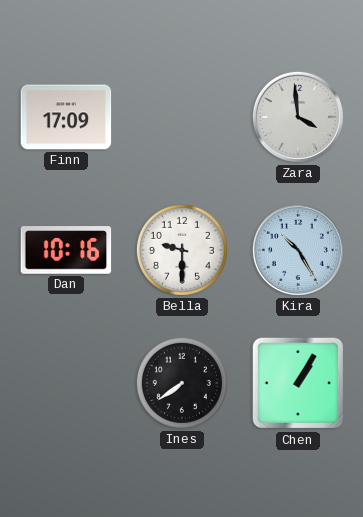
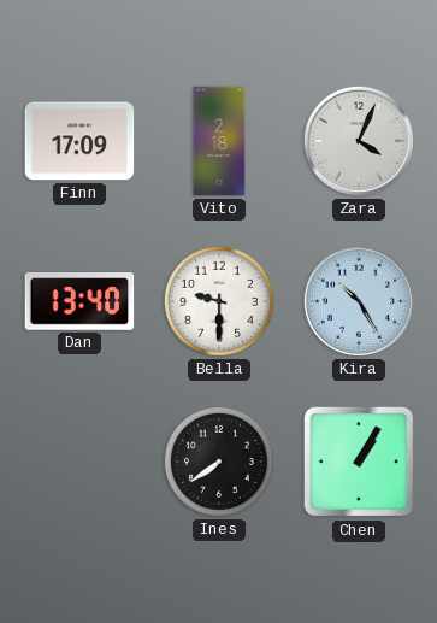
Vito: none -> 2:18
Zara: 3:59 -> 4:04
Dan: 10:16 -> 13:40
